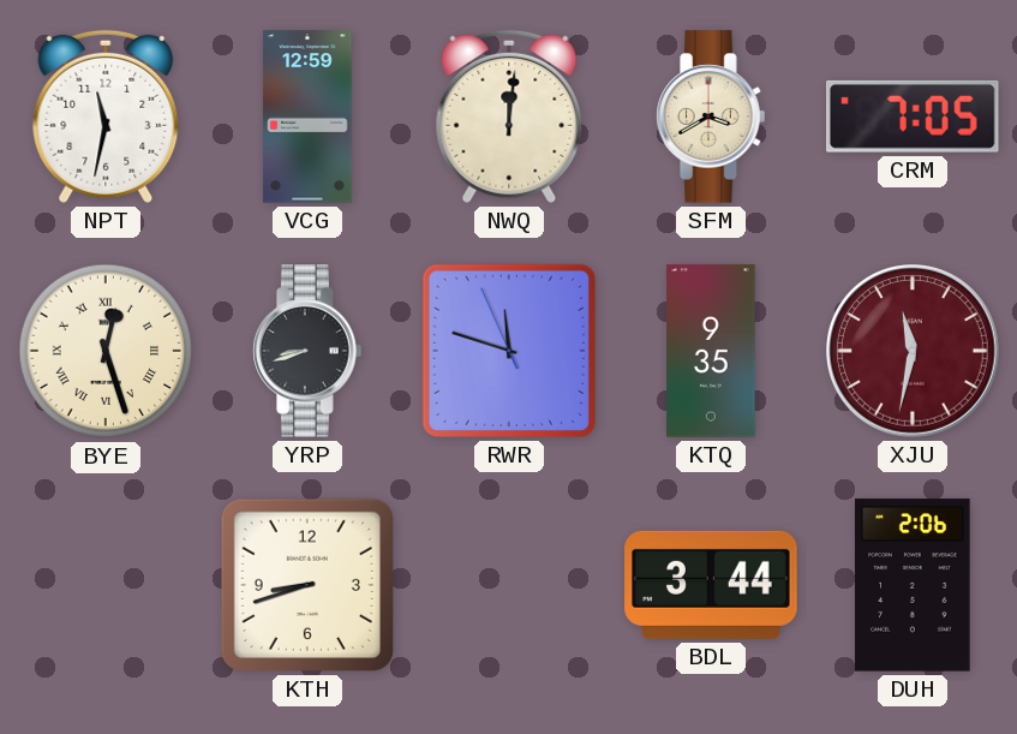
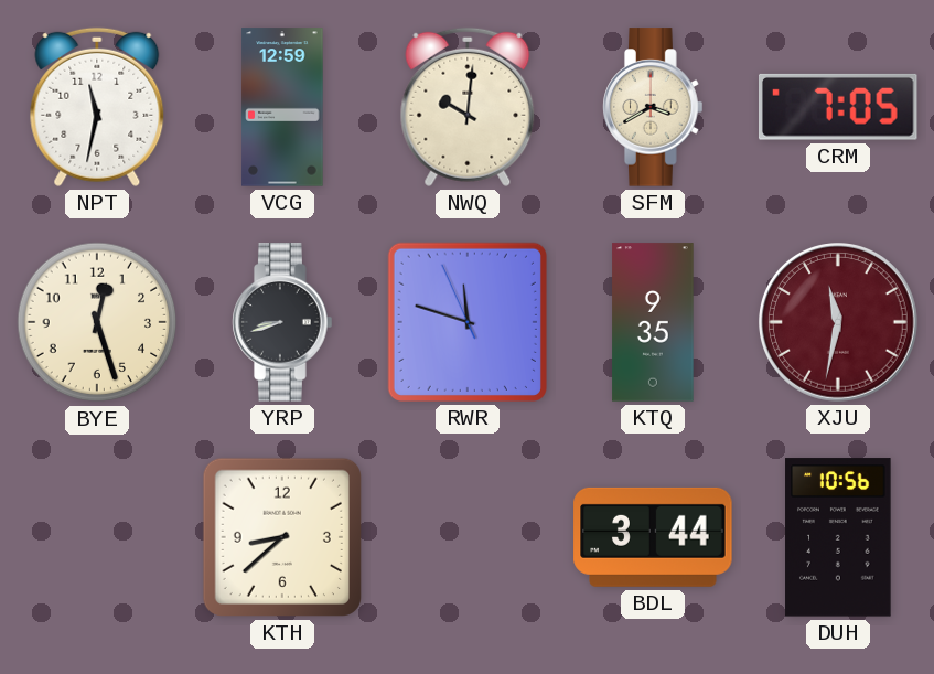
NWQ: 12:01 -> 10:01
BYE numerals: Roman -> Arabic
KTH: 8:42 -> 8:38
DUH: 2:06 -> 10:56
